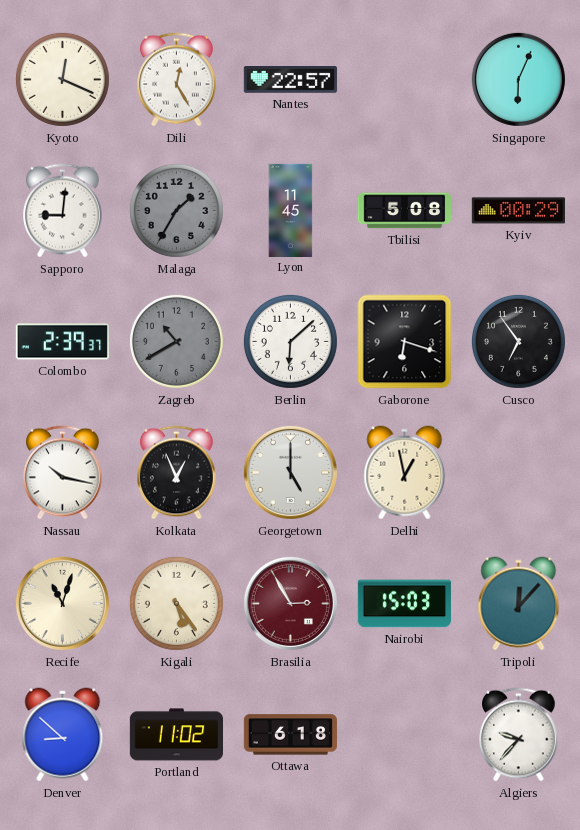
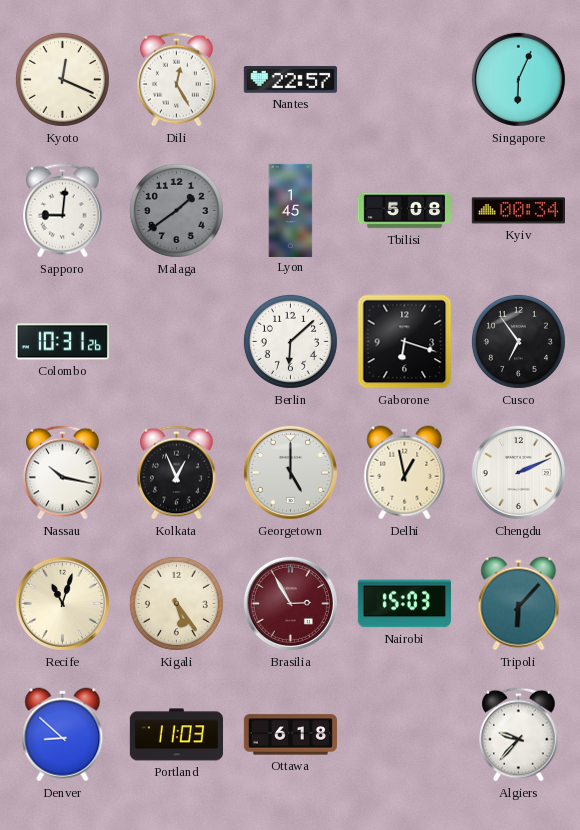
Malaga: 1:35 -> 1:39
Lyon: 11:45 -> 1:45
Kyiv: 00:29 -> 00:34
Colombo: 2:39 -> 10:31
Zagreb: 10:40 -> none
Chengdu: none -> 2:11
Tripoli: 12:07 -> 6:07
Portland: 11:02 -> 11:03
